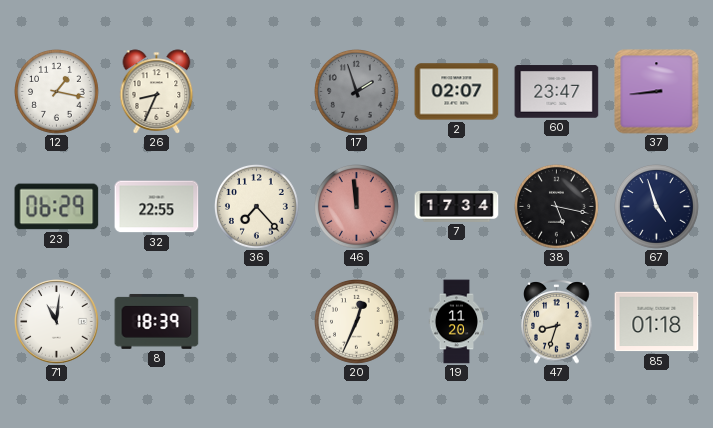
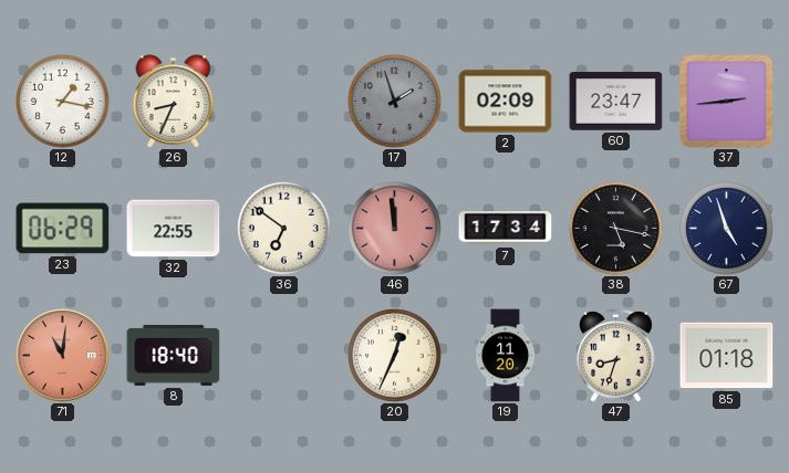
2: 02:07 -> 02:09
37: 8:44 -> 2:44
36: 7:23 -> 6:51
71 dial: white -> salmon
8: 18:39 -> 18:40
